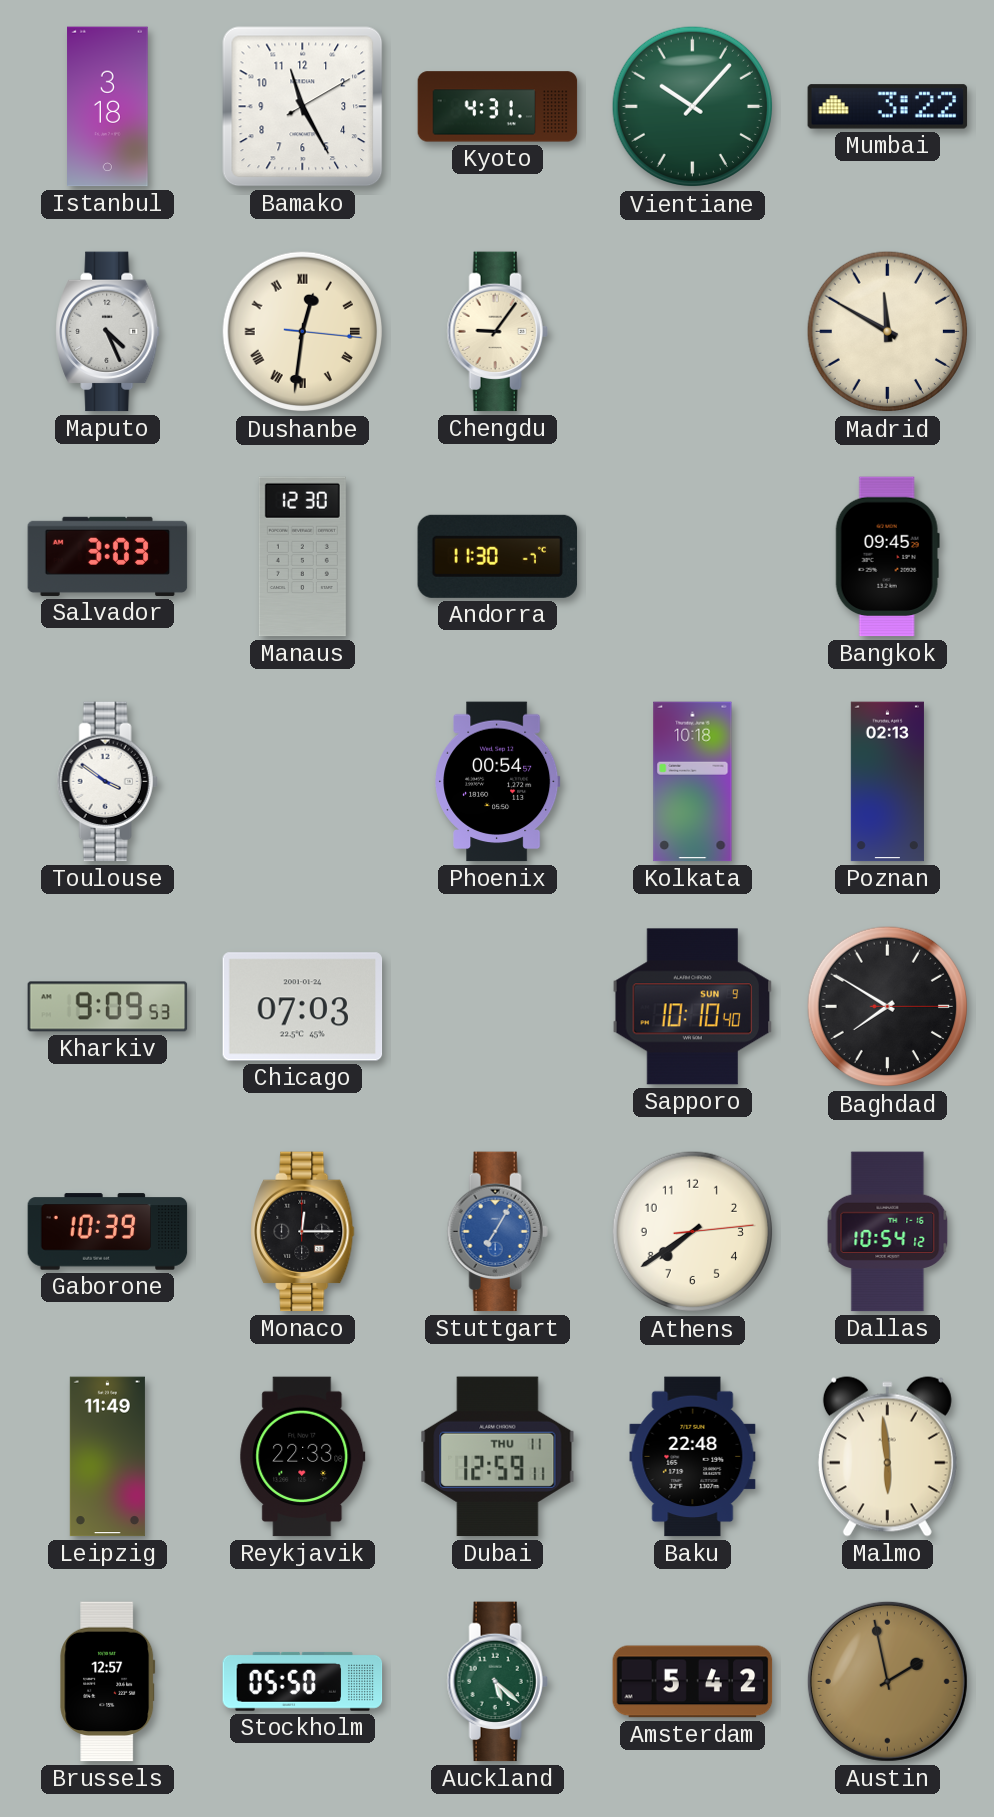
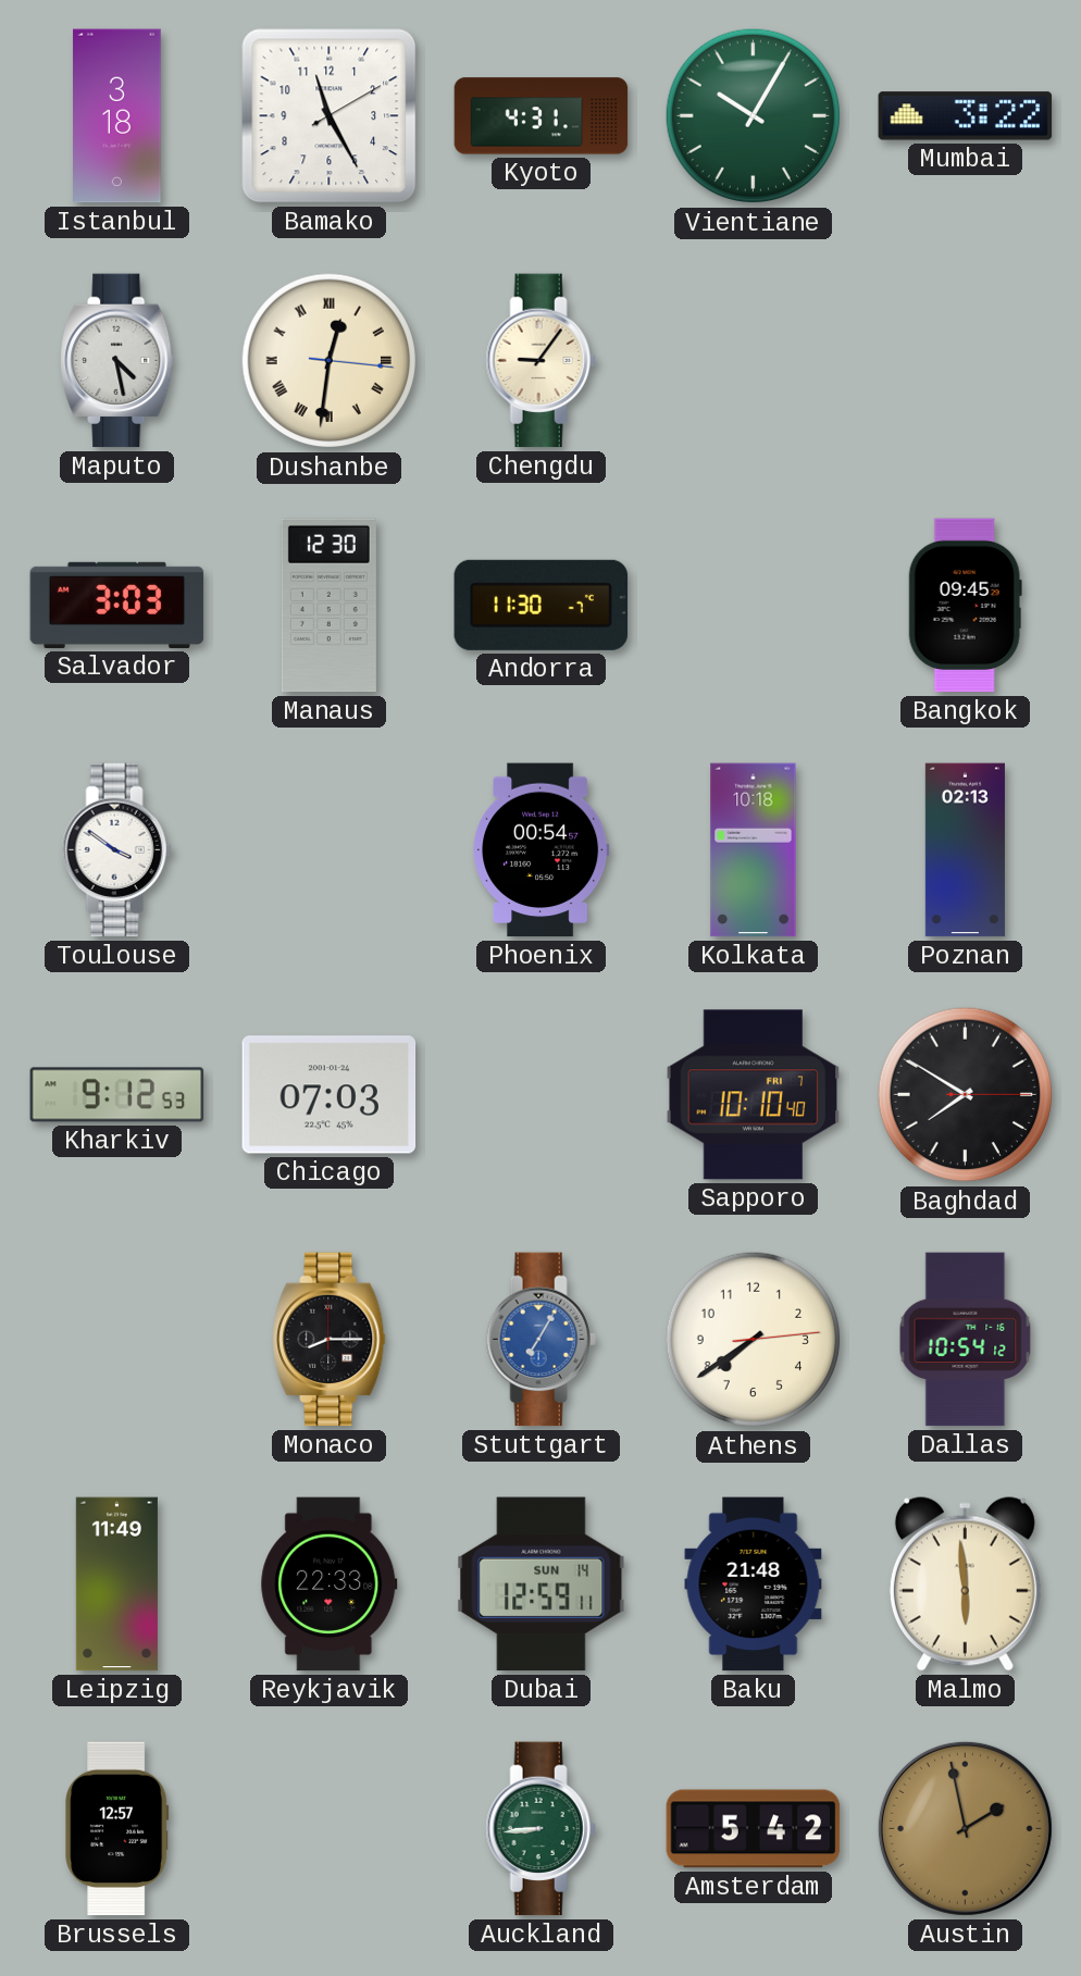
Vientiane: 10:07 -> 10:05
Maputo: 4:26 -> 4:28
Madrid: 11:50 -> none
Kharkiv: 9:09 -> 9:12
Sapporo date: SUN 9 -> FRI 7
Gaborone: 10:39 -> none
Monaco: 12:15 -> 8:15
Dubai date: THU 11 -> SUN 14
Baku: 22:48 -> 21:48
Stockholm: 05:50 -> none
Auckland: 5:22 -> 8:44
